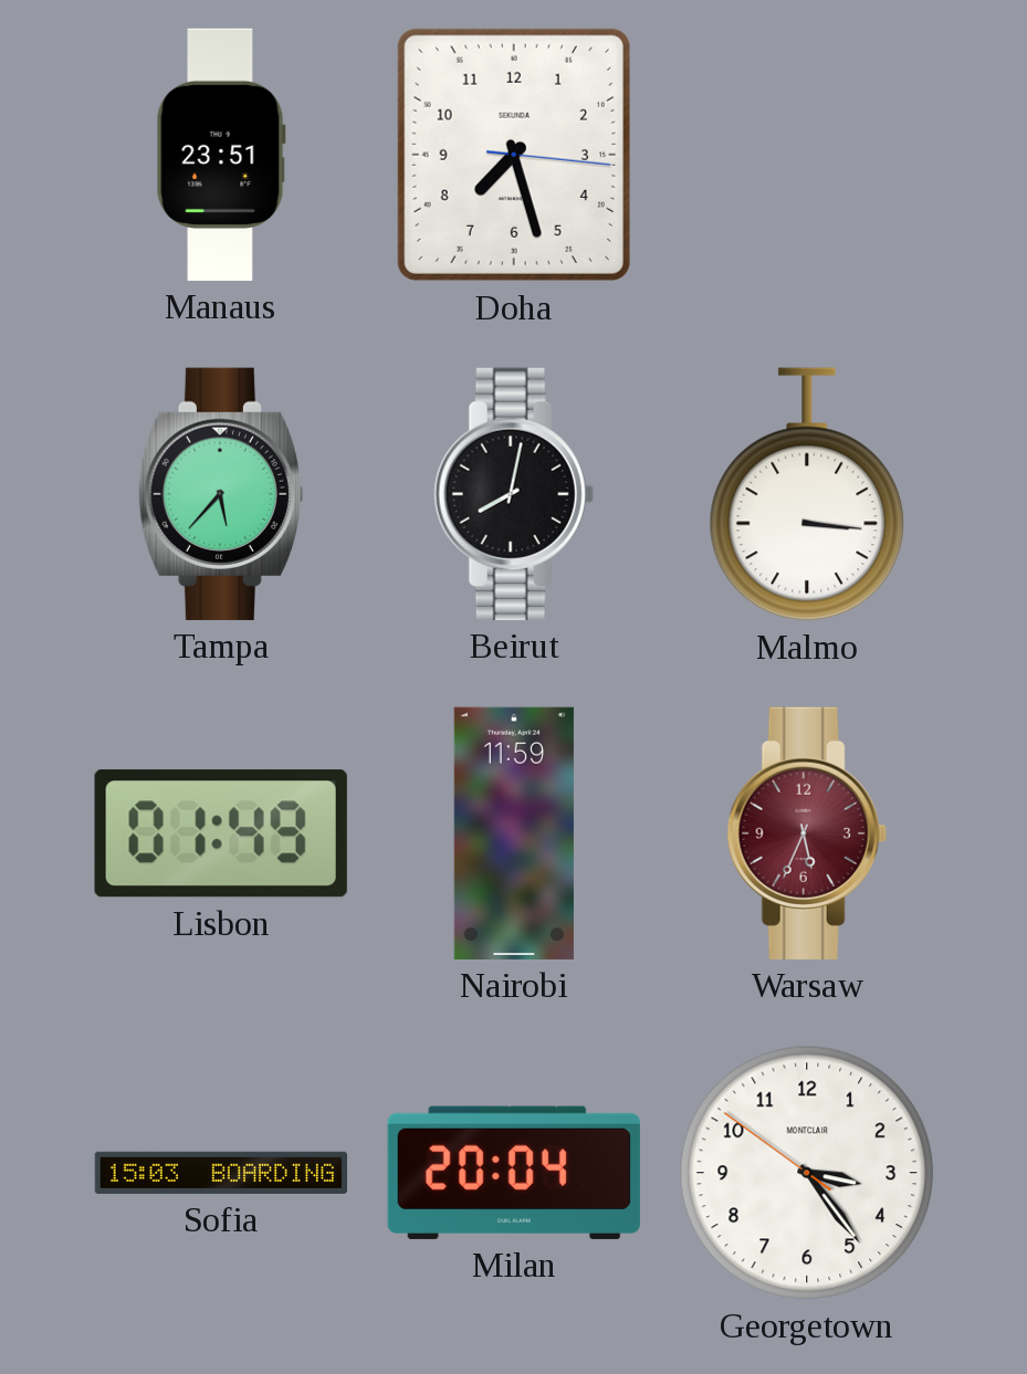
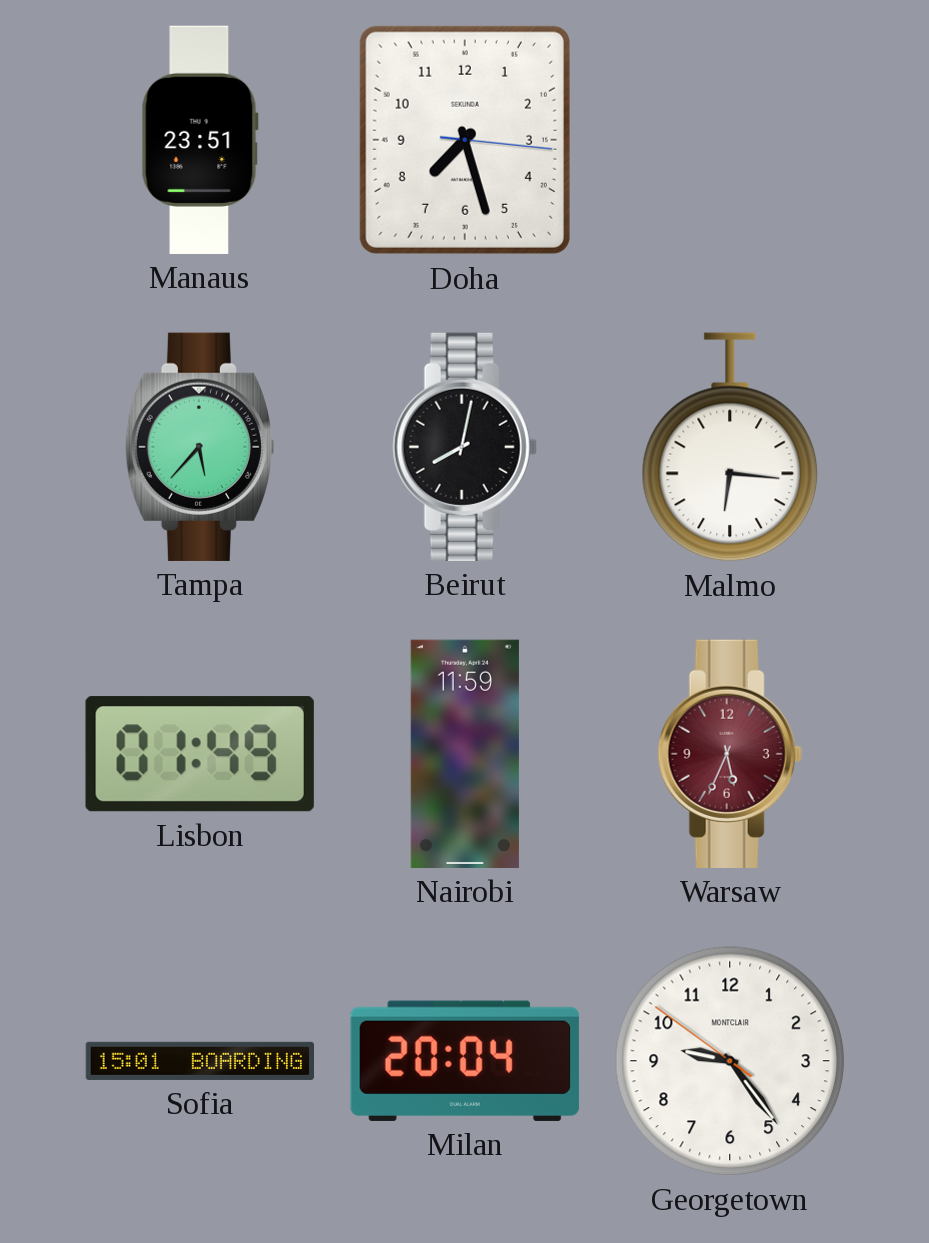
Malmo: 3:16 -> 6:16
Sofia: 15:03 -> 15:01
Georgetown: 3:23 -> 9:23
